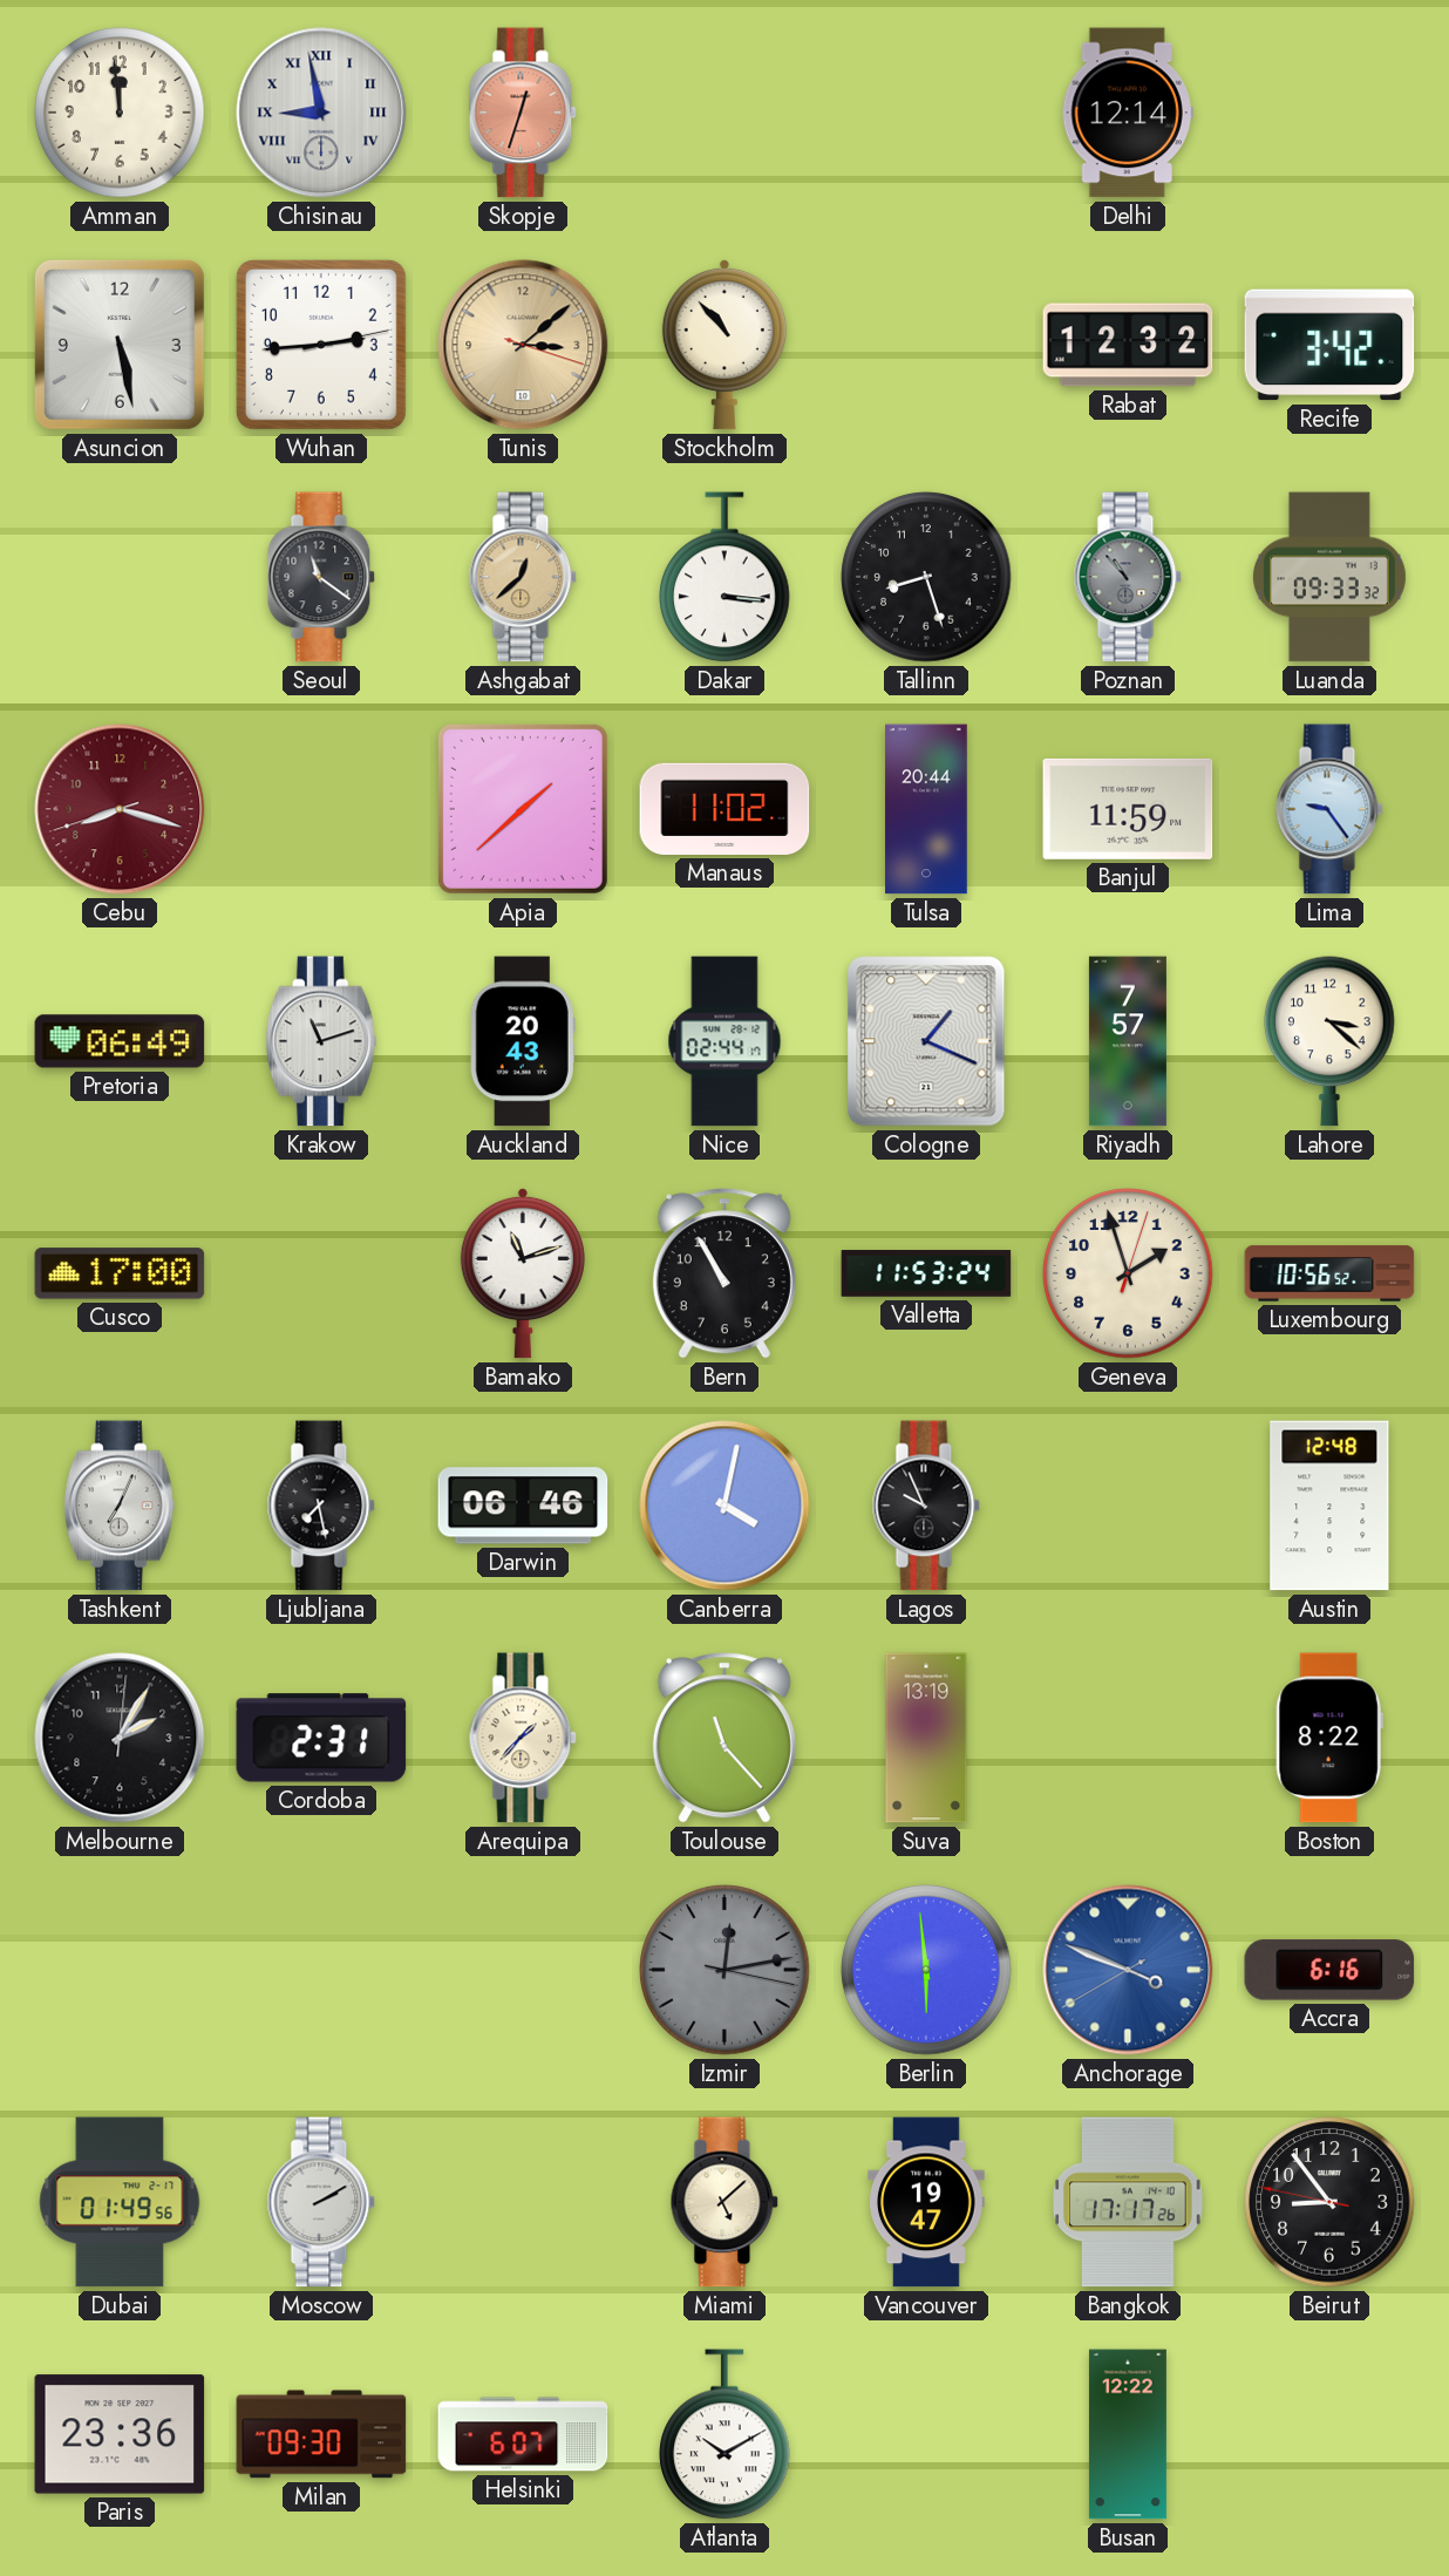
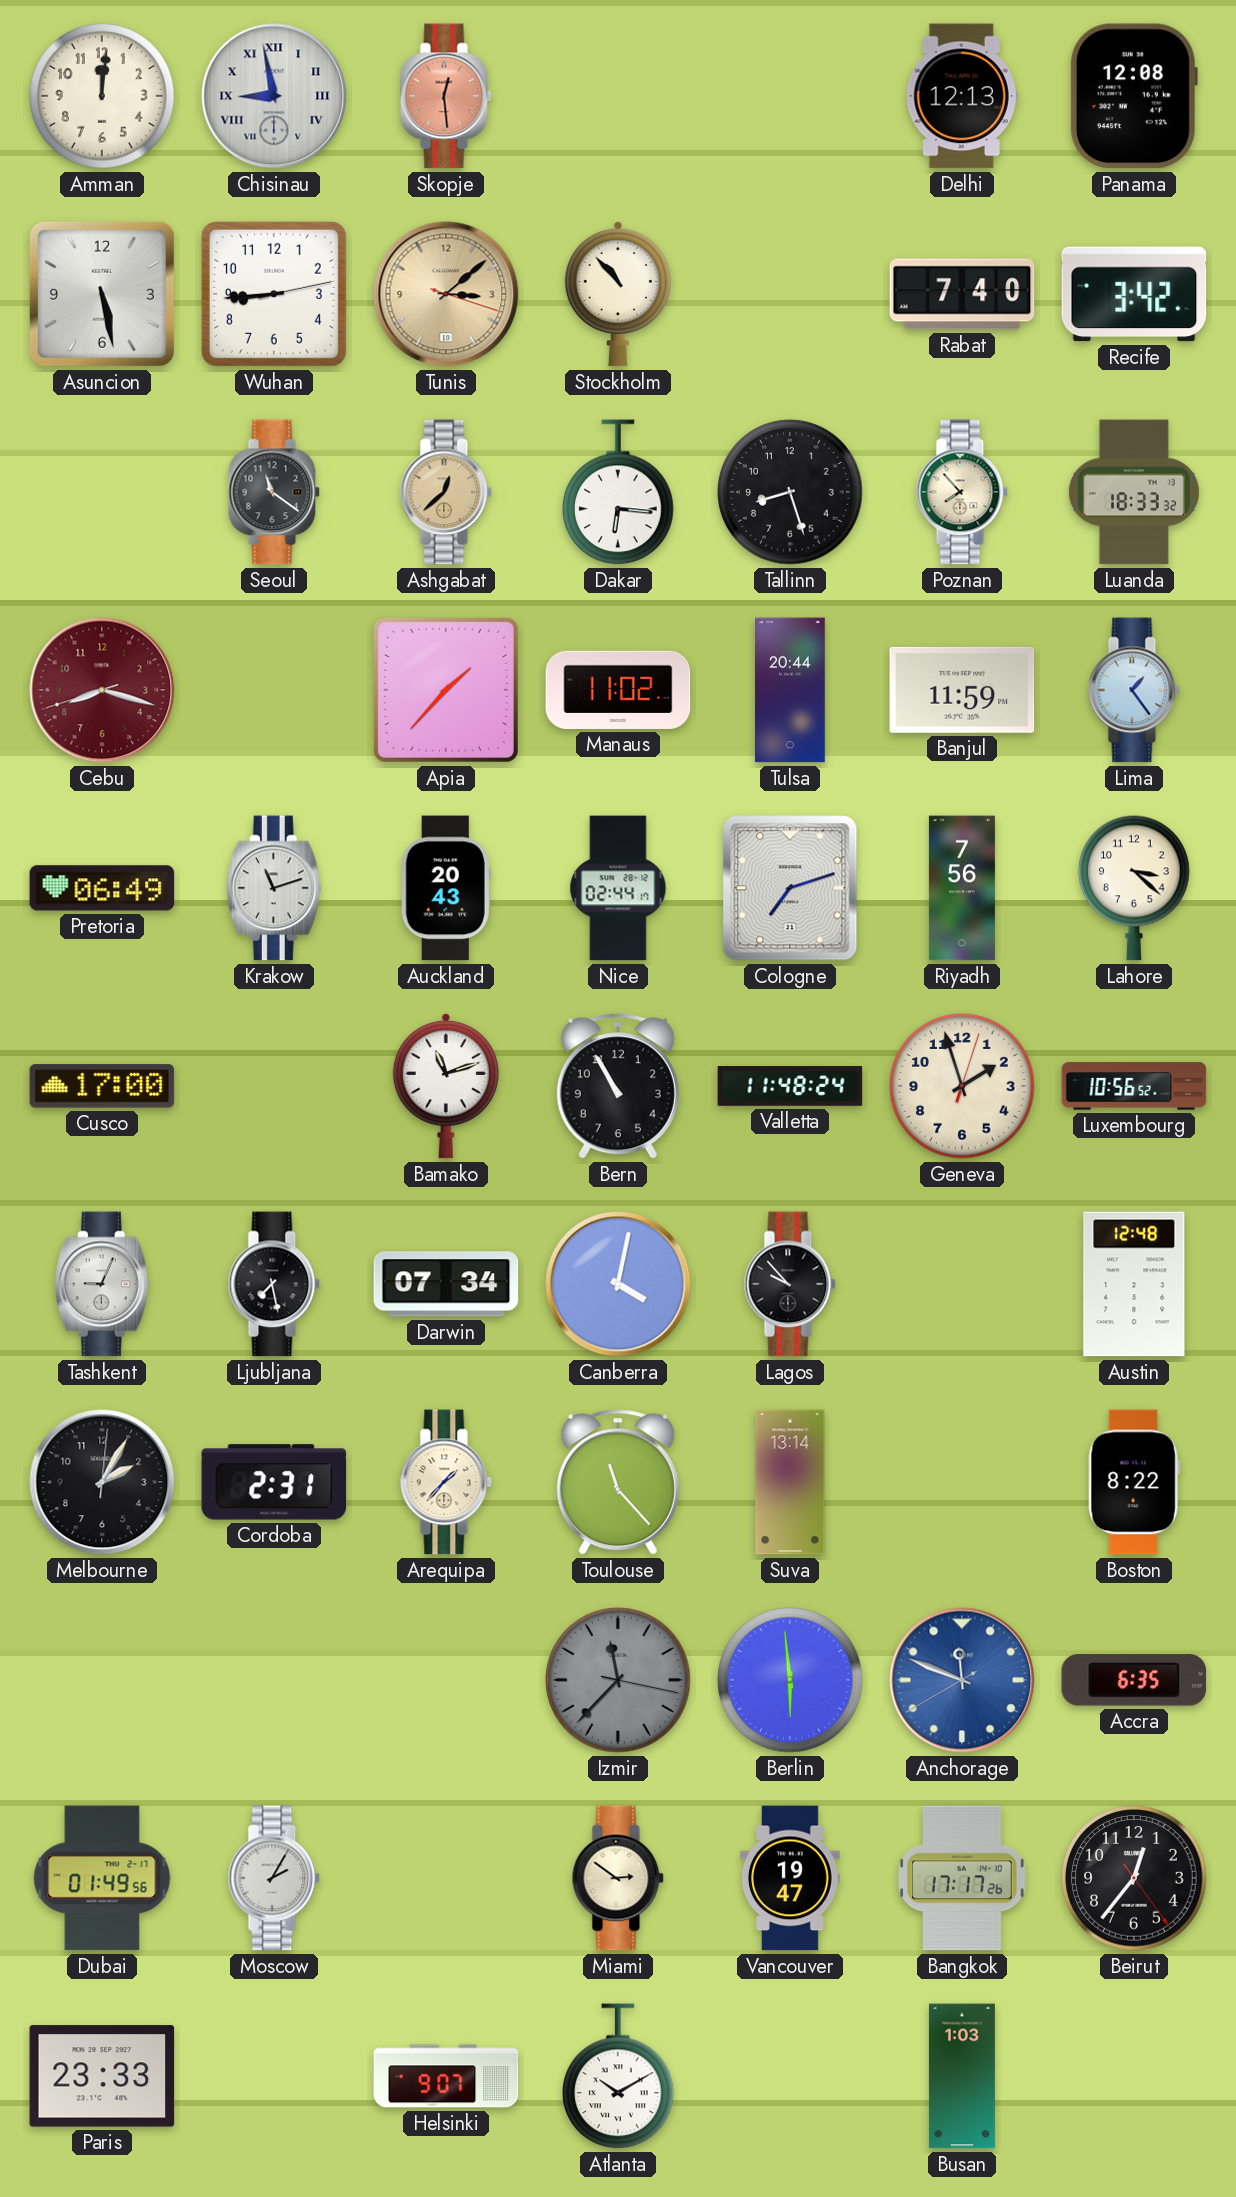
Amman: 11:59 -> 12:01
Skopje: 12:33 -> 12:29
Delhi: 12:14 -> 12:13
Panama: none -> 12:08
Wuhan: 2:44 -> 8:44
Rabat: 12:32 -> 7:40
Dakar: 3:16 -> 6:16
Poznan: 10:53 -> 7:53
Poznan dial: grey -> cream
Luanda: 09:33 -> 18:33
Apia: 1:38 -> 1:37
Lima: 9:24 -> 1:24
Cologne: 1:19 -> 7:12
Riyadh: 7:57 -> 7:56
Valletta: 11:53 -> 11:48
Tashkent: 7:04 -> 9:04
Darwin: 06:46 -> 07:34
Lagos: 9:56 -> 9:53
Suva: 13:19 -> 13:14
Izmir: 12:13 -> 11:37
Anchorage: 3:48 -> 11:48
Accra: 6:16 -> 6:35
Moscow: 2:10 -> 2:05
Miami: 5:08 -> 2:51
Beirut: 8:53 -> 12:36
Paris: 23:36 -> 23:33
Milan: 09:30 -> none
Helsinki: 6:07 -> 9:07
Busan: 12:22 -> 1:03
